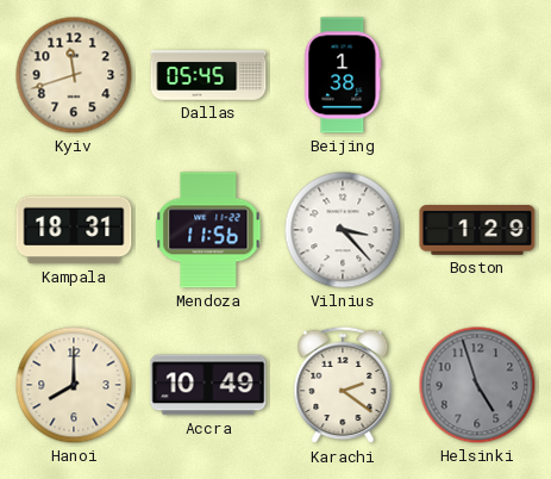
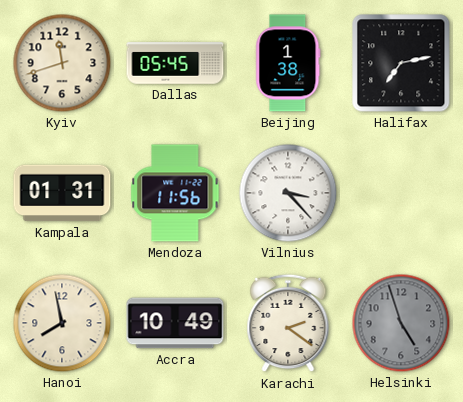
Halifax: none -> 7:13
Kampala: 18:31 -> 01:31
Boston: 1:29 -> none
Hanoi: 8:00 -> 7:58
